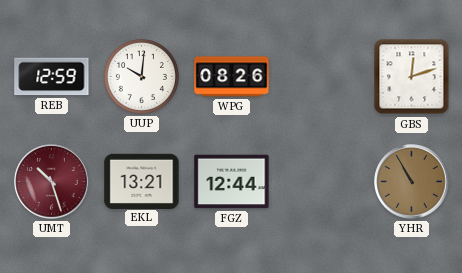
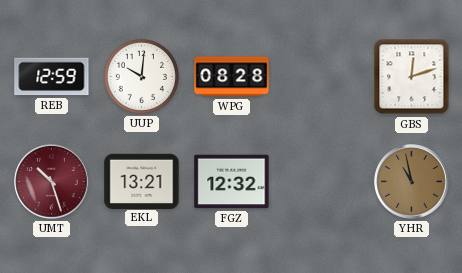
WPG: 08:26 -> 08:28
FGZ: 12:44 -> 12:32
YHR: 10:55 -> 10:58
